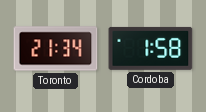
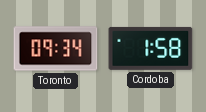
Toronto: 21:34 -> 09:34
